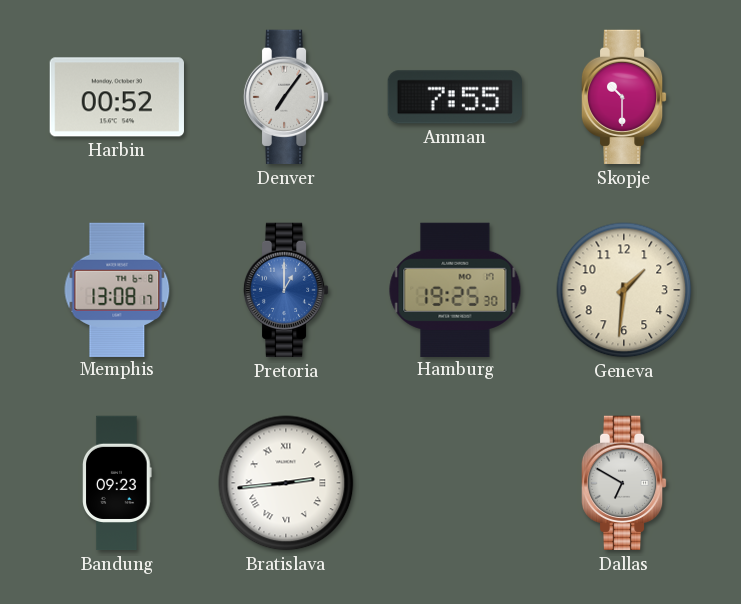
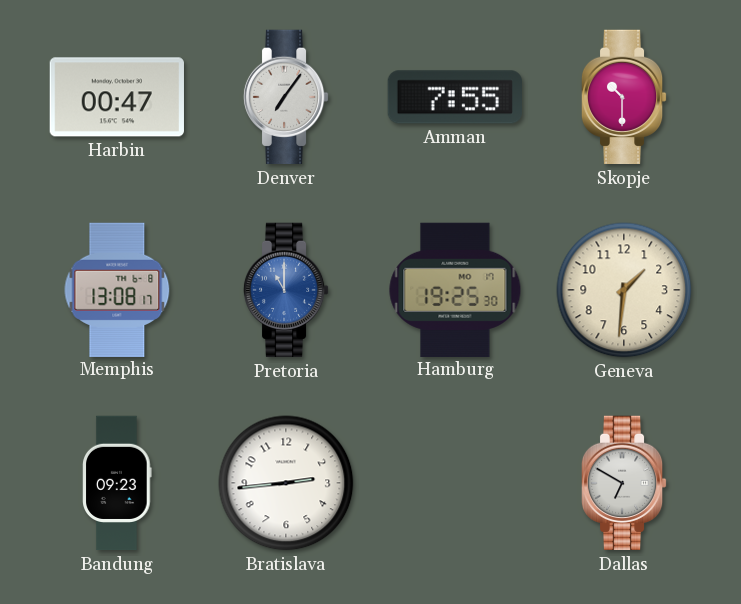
Harbin: 00:52 -> 00:47
Pretoria: 1:00 -> 11:00
Bratislava numerals: Roman -> Arabic
